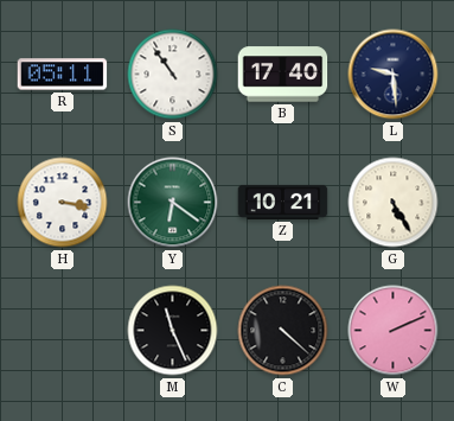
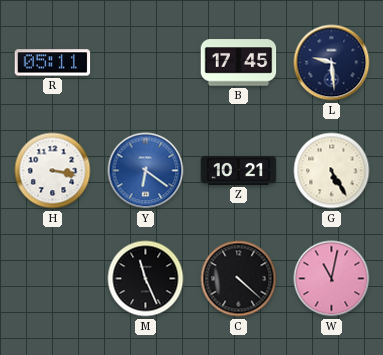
S: 10:54 -> none
B: 17:40 -> 17:45
Y dial: green -> blue
W: 2:11 -> 11:02
